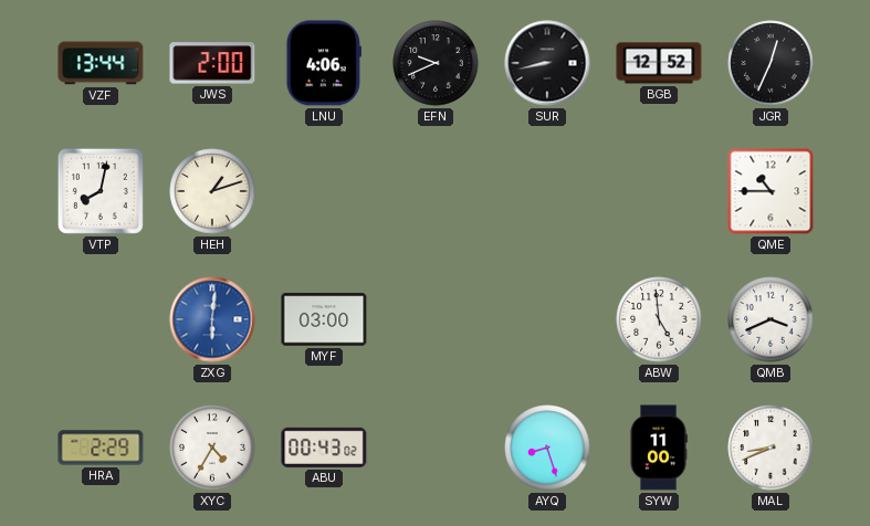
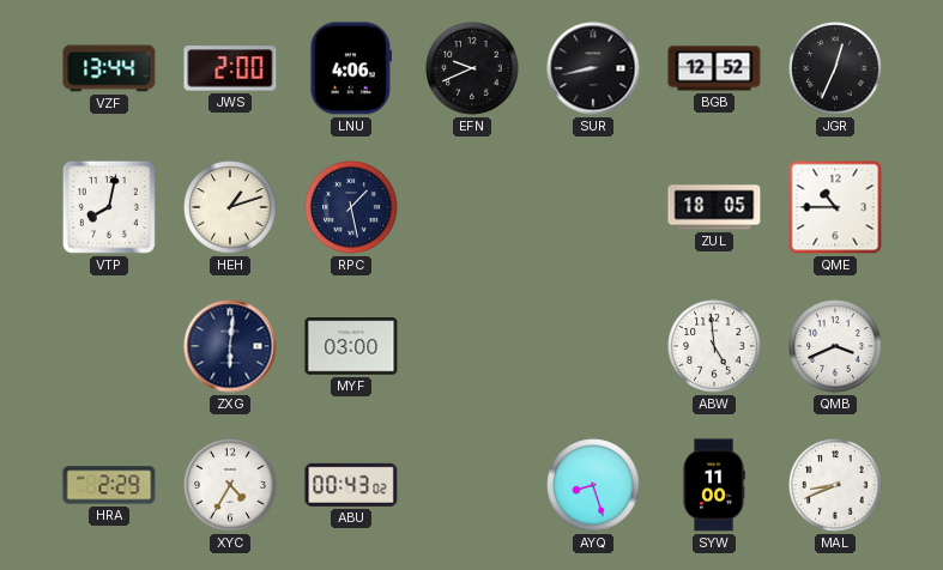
RPC: none -> 1:28
ZUL: none -> 18:05
ZXG dial: blue -> navy
